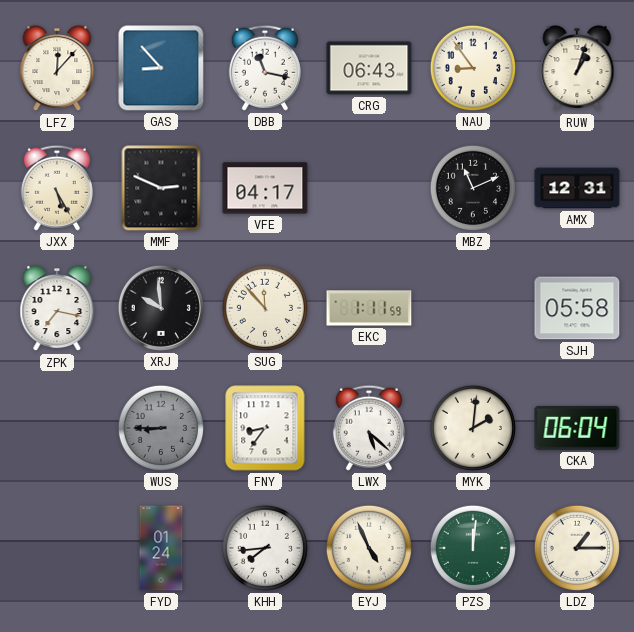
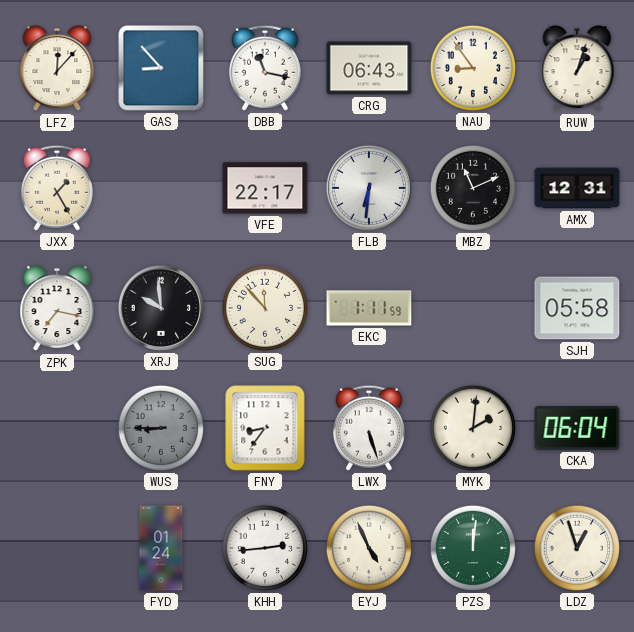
JXX: 5:25 -> 1:25
MMF: 2:49 -> none
VFE: 04:17 -> 22:17
FLB: none -> 6:31
LWX: 5:22 -> 5:27
KHH: 7:44 -> 2:44
LDZ: 1:15 -> 12:57
